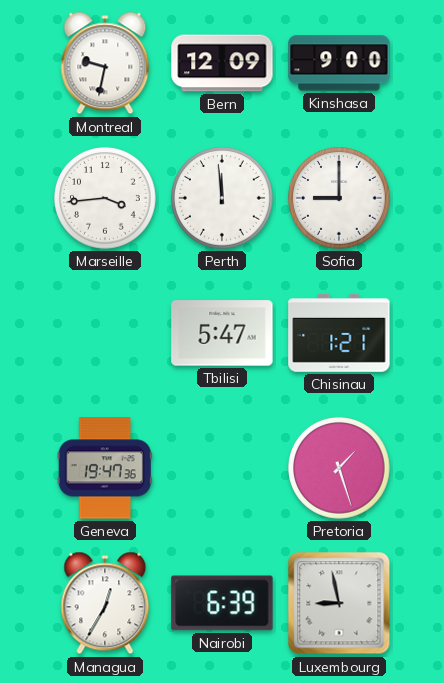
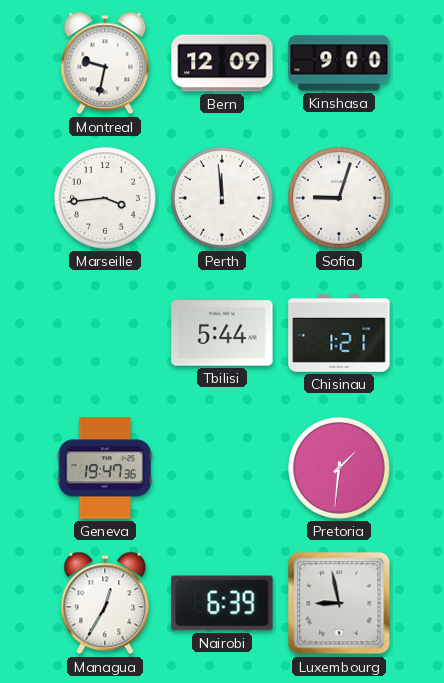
Sofia: 9:00 -> 9:03
Tbilisi: 5:47 -> 5:44
Pretoria: 1:27 -> 1:31
